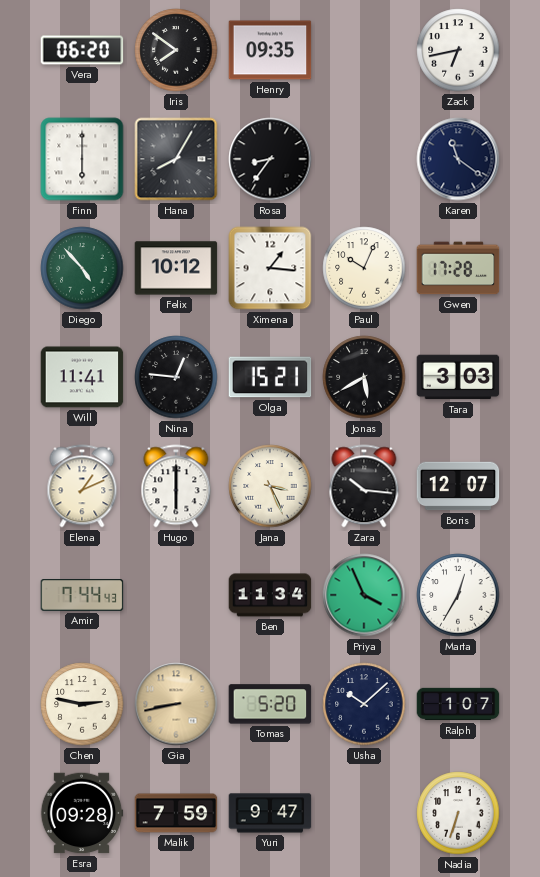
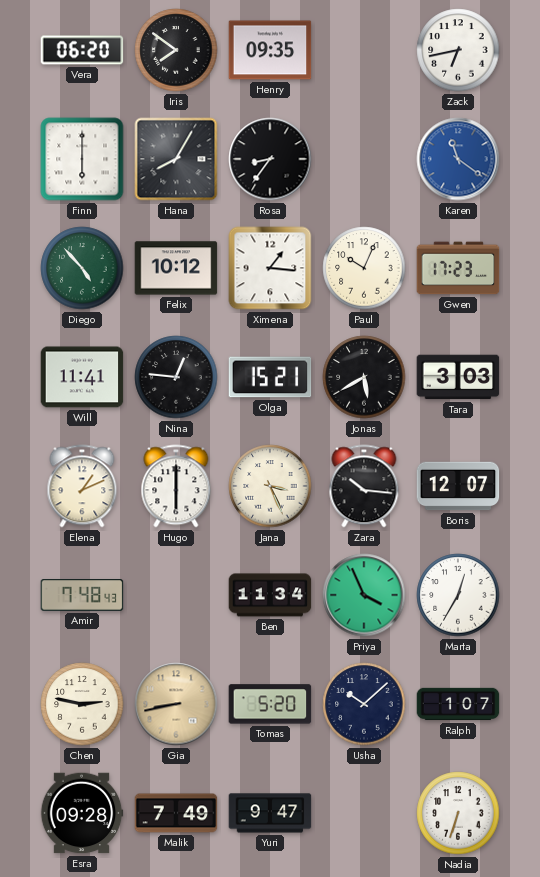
Karen dial: navy -> blue
Gwen: 17:28 -> 17:23
Amir: 7:44 -> 7:48
Malik: 7:59 -> 7:49
